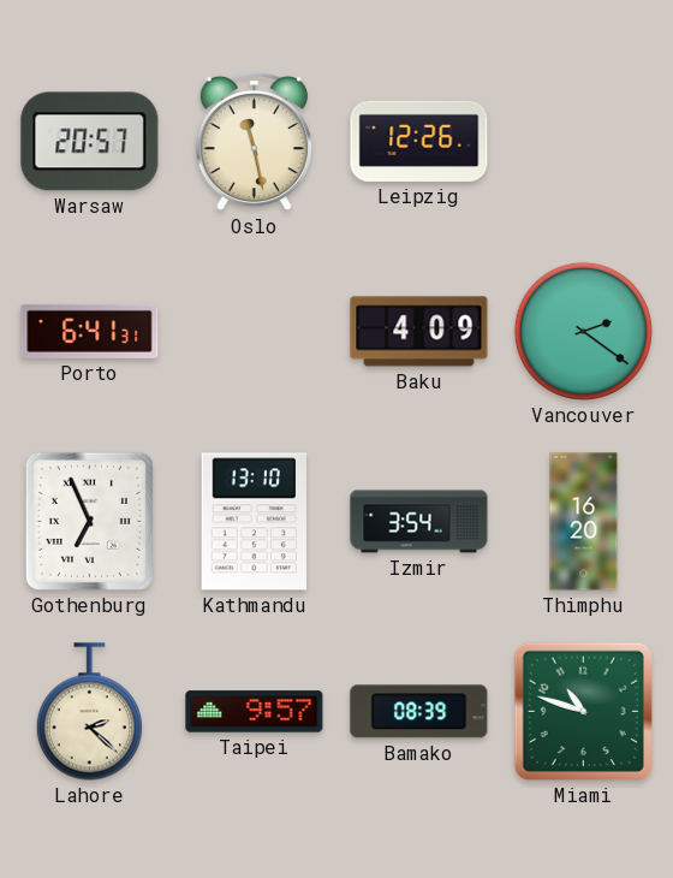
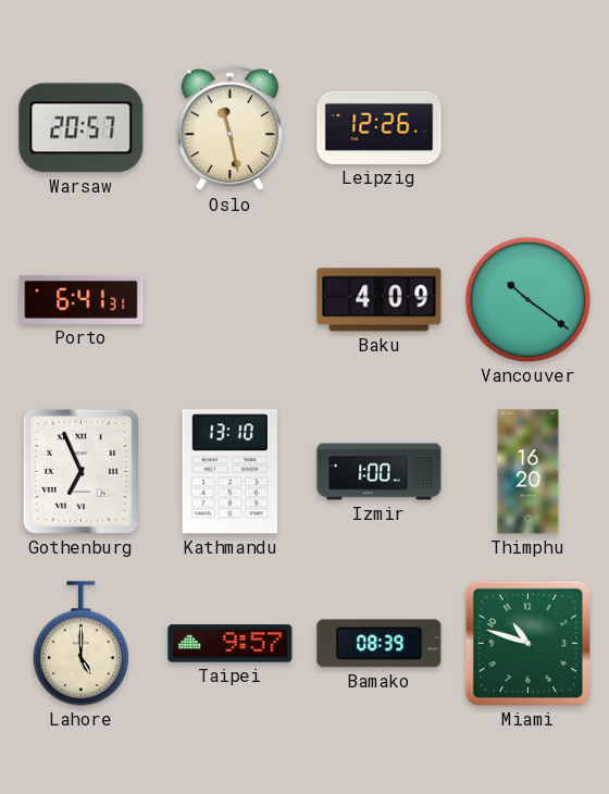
Vancouver: 2:21 -> 10:21
Izmir: 3:54 -> 1:00
Lahore: 2:22 -> 5:00
